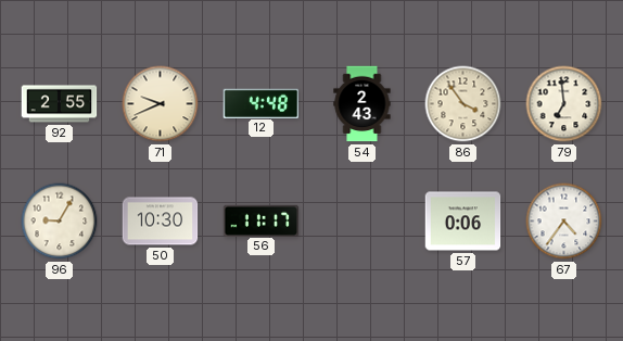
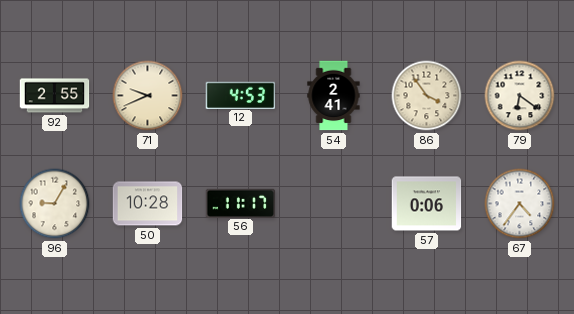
12: 4:48 -> 4:53
54: 2:43 -> 2:41
79: 6:59 -> 6:21
50: 10:30 -> 10:28
